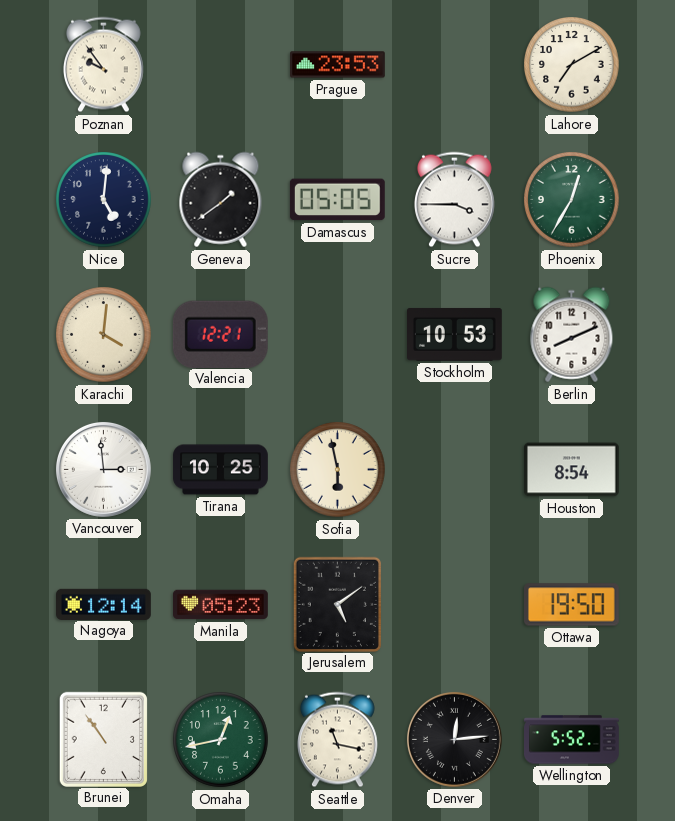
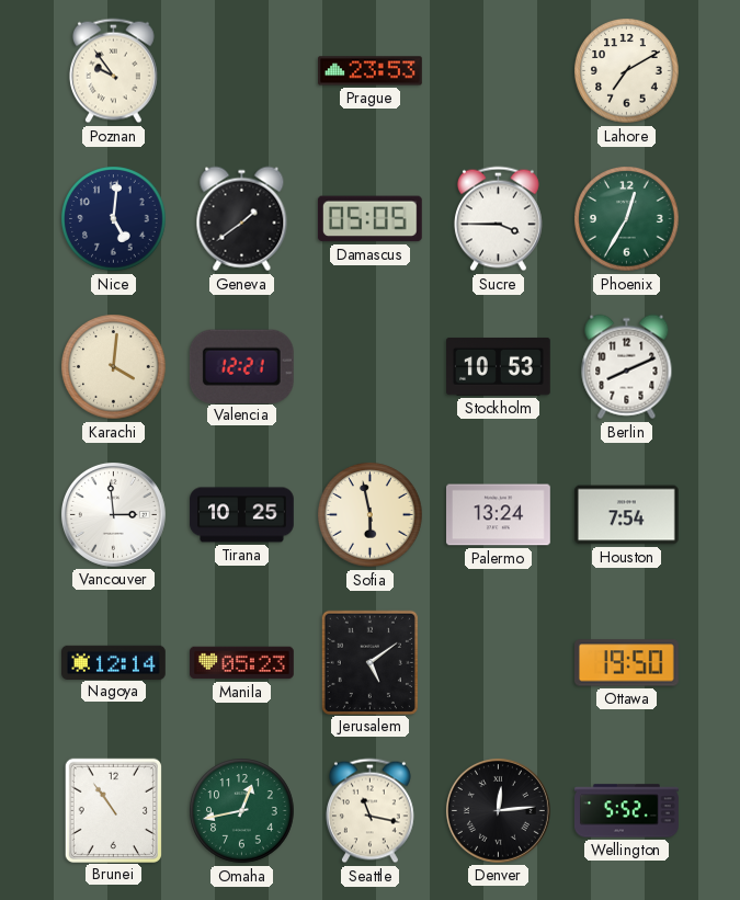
Palermo: none -> 13:24
Houston: 8:54 -> 7:54
